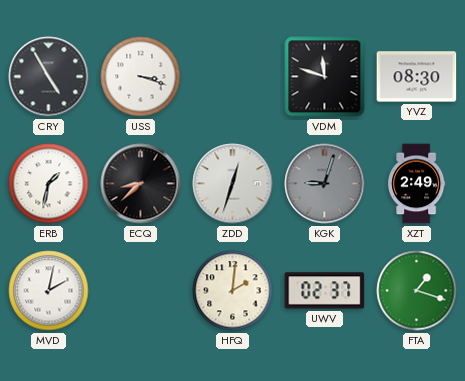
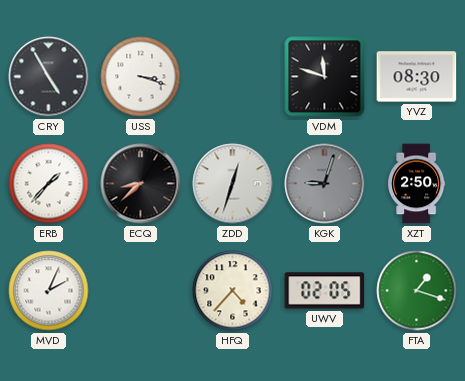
ERB: 1:32 -> 1:37
XZT: 2:49 -> 2:50
MVD: 2:02 -> 2:04
HFQ: 2:01 -> 4:37
UWV: 02:37 -> 02:05
